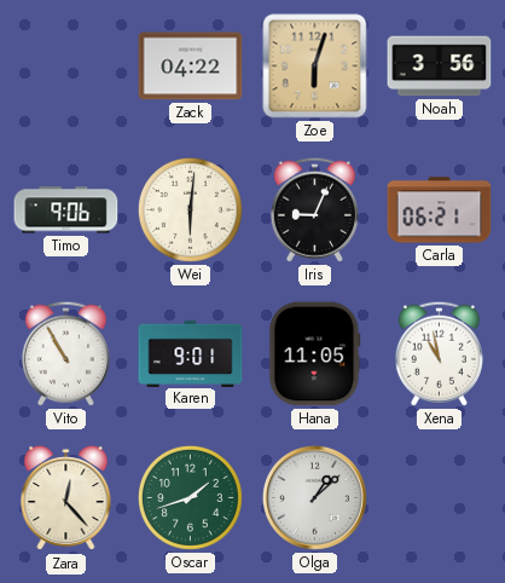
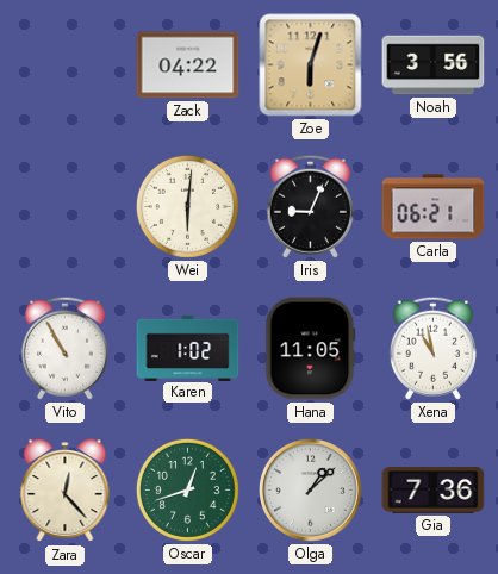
Timo: 9:06 -> none
Karen: 9:01 -> 1:02
Oscar: 1:42 -> 12:42
Gia: none -> 7:36
